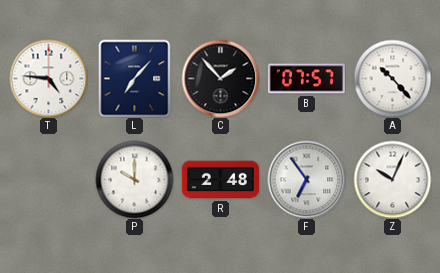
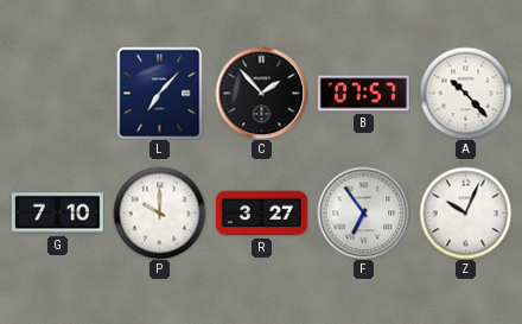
T: 4:46 -> none
G: none -> 7:10
R: 2:48 -> 3:27
